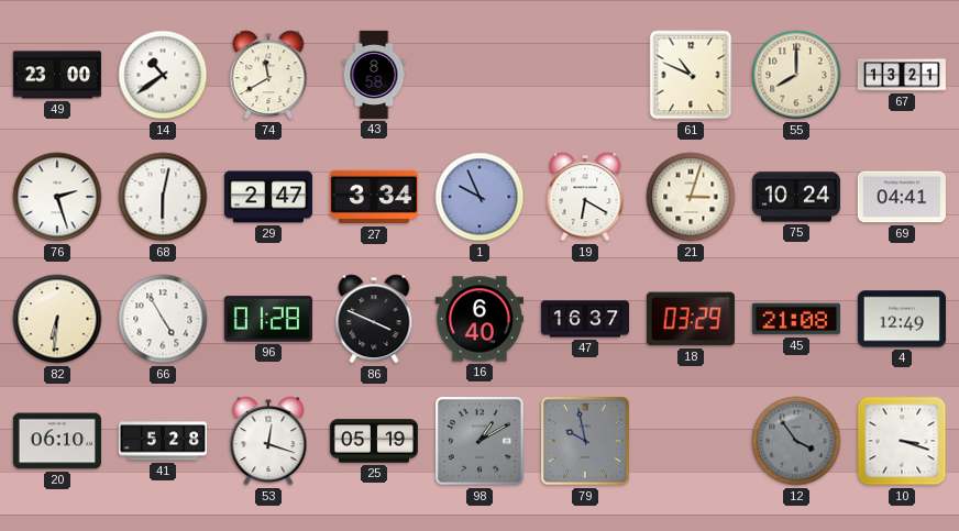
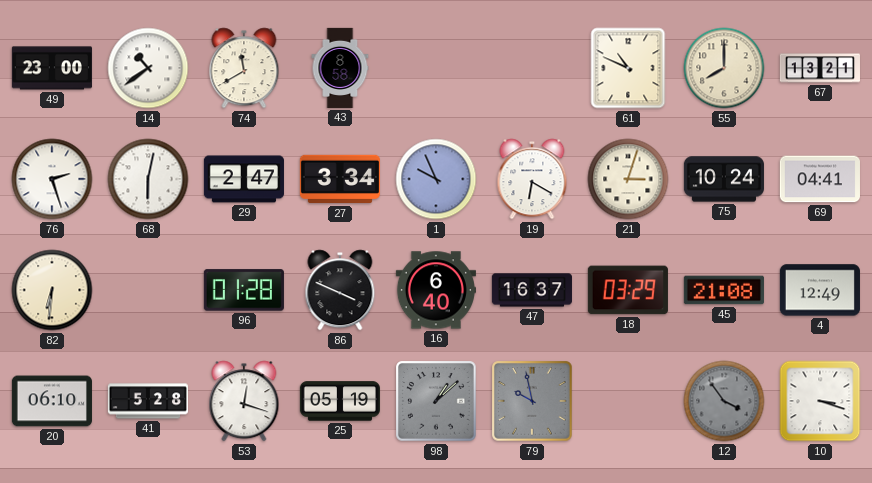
66: 4:55 -> none
98: 1:10 -> 1:08
